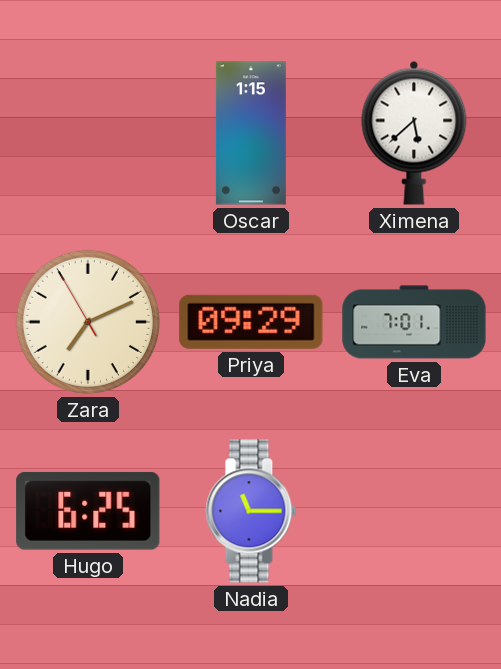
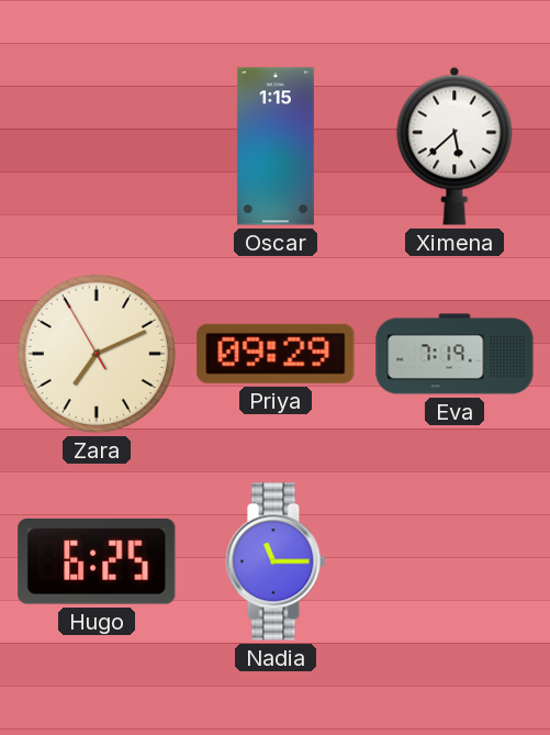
Eva: 7:01 -> 7:19
